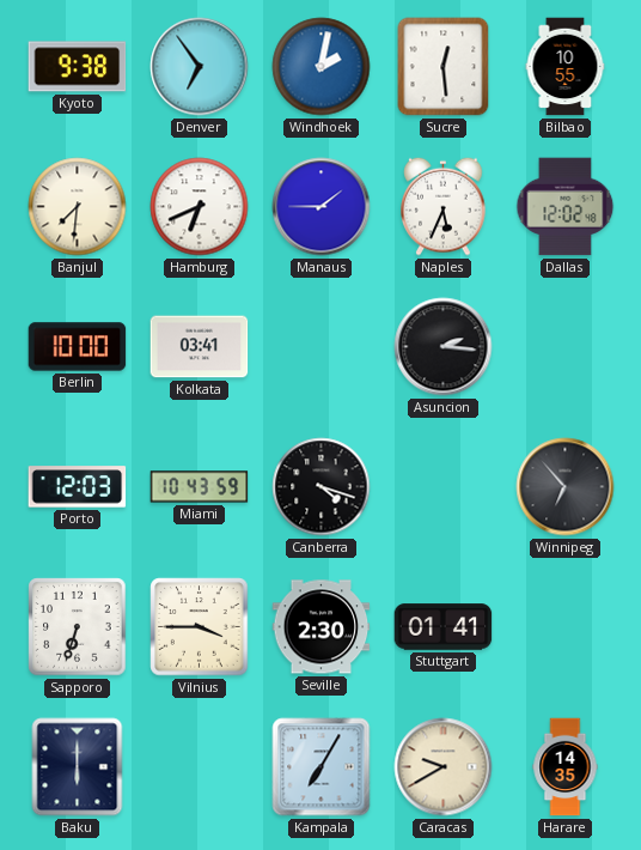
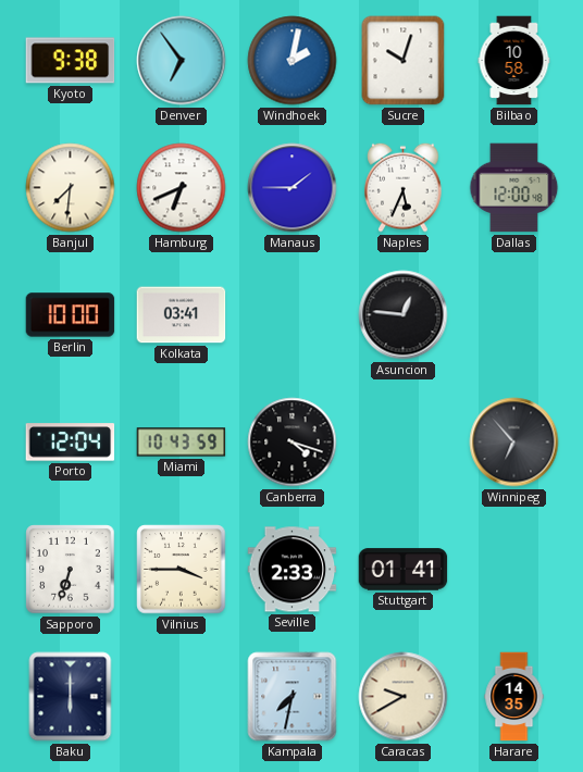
Sucre: 12:29 -> 10:03
Bilbao: 10:55 -> 10:58
Dallas: 12:02 -> 12:00
Asuncion: 2:16 -> 12:46
Porto: 12:03 -> 12:04
Seville: 2:30 -> 2:33
Kampala: 7:05 -> 7:32
